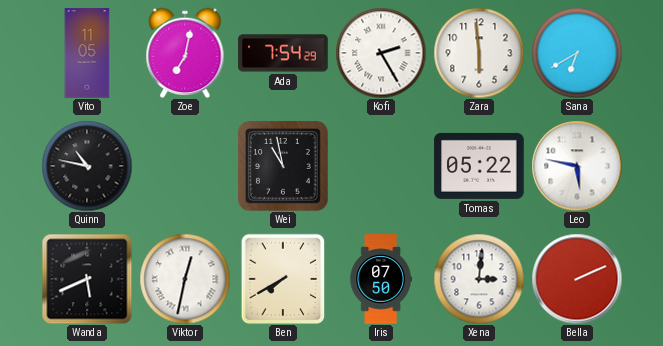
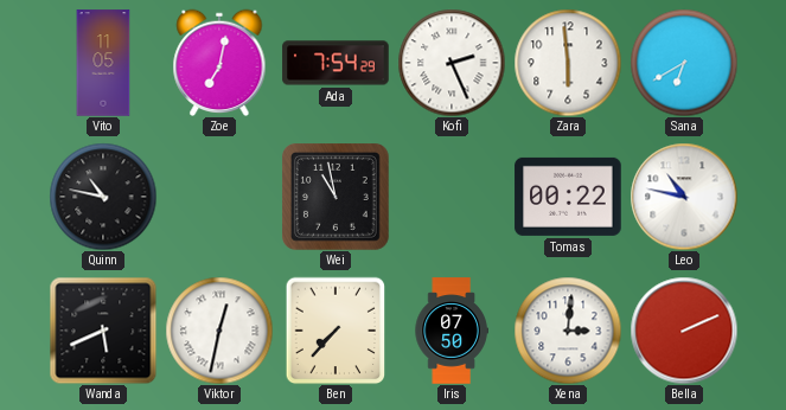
Kofi: 2:25 -> 2:26
Tomas: 05:22 -> 00:22
Leo: 5:47 -> 10:47
Ben: 7:40 -> 7:37
